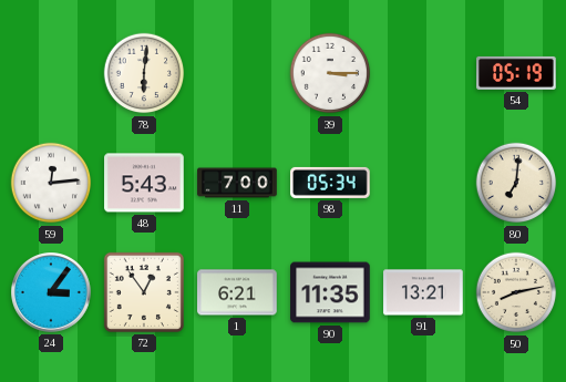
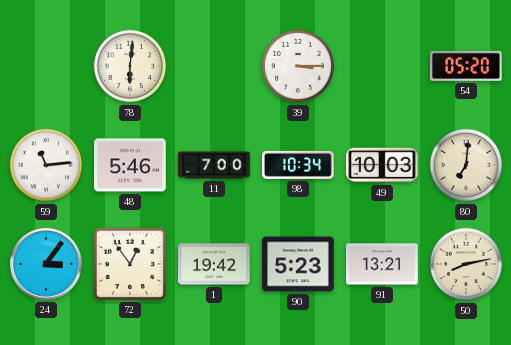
54: 05:19 -> 05:20
59: 12:14 -> 11:14
48: 5:43 -> 5:46
98: 05:34 -> 10:34
49: none -> 10:03
1: 6:21 -> 19:42
90: 11:35 -> 5:23
